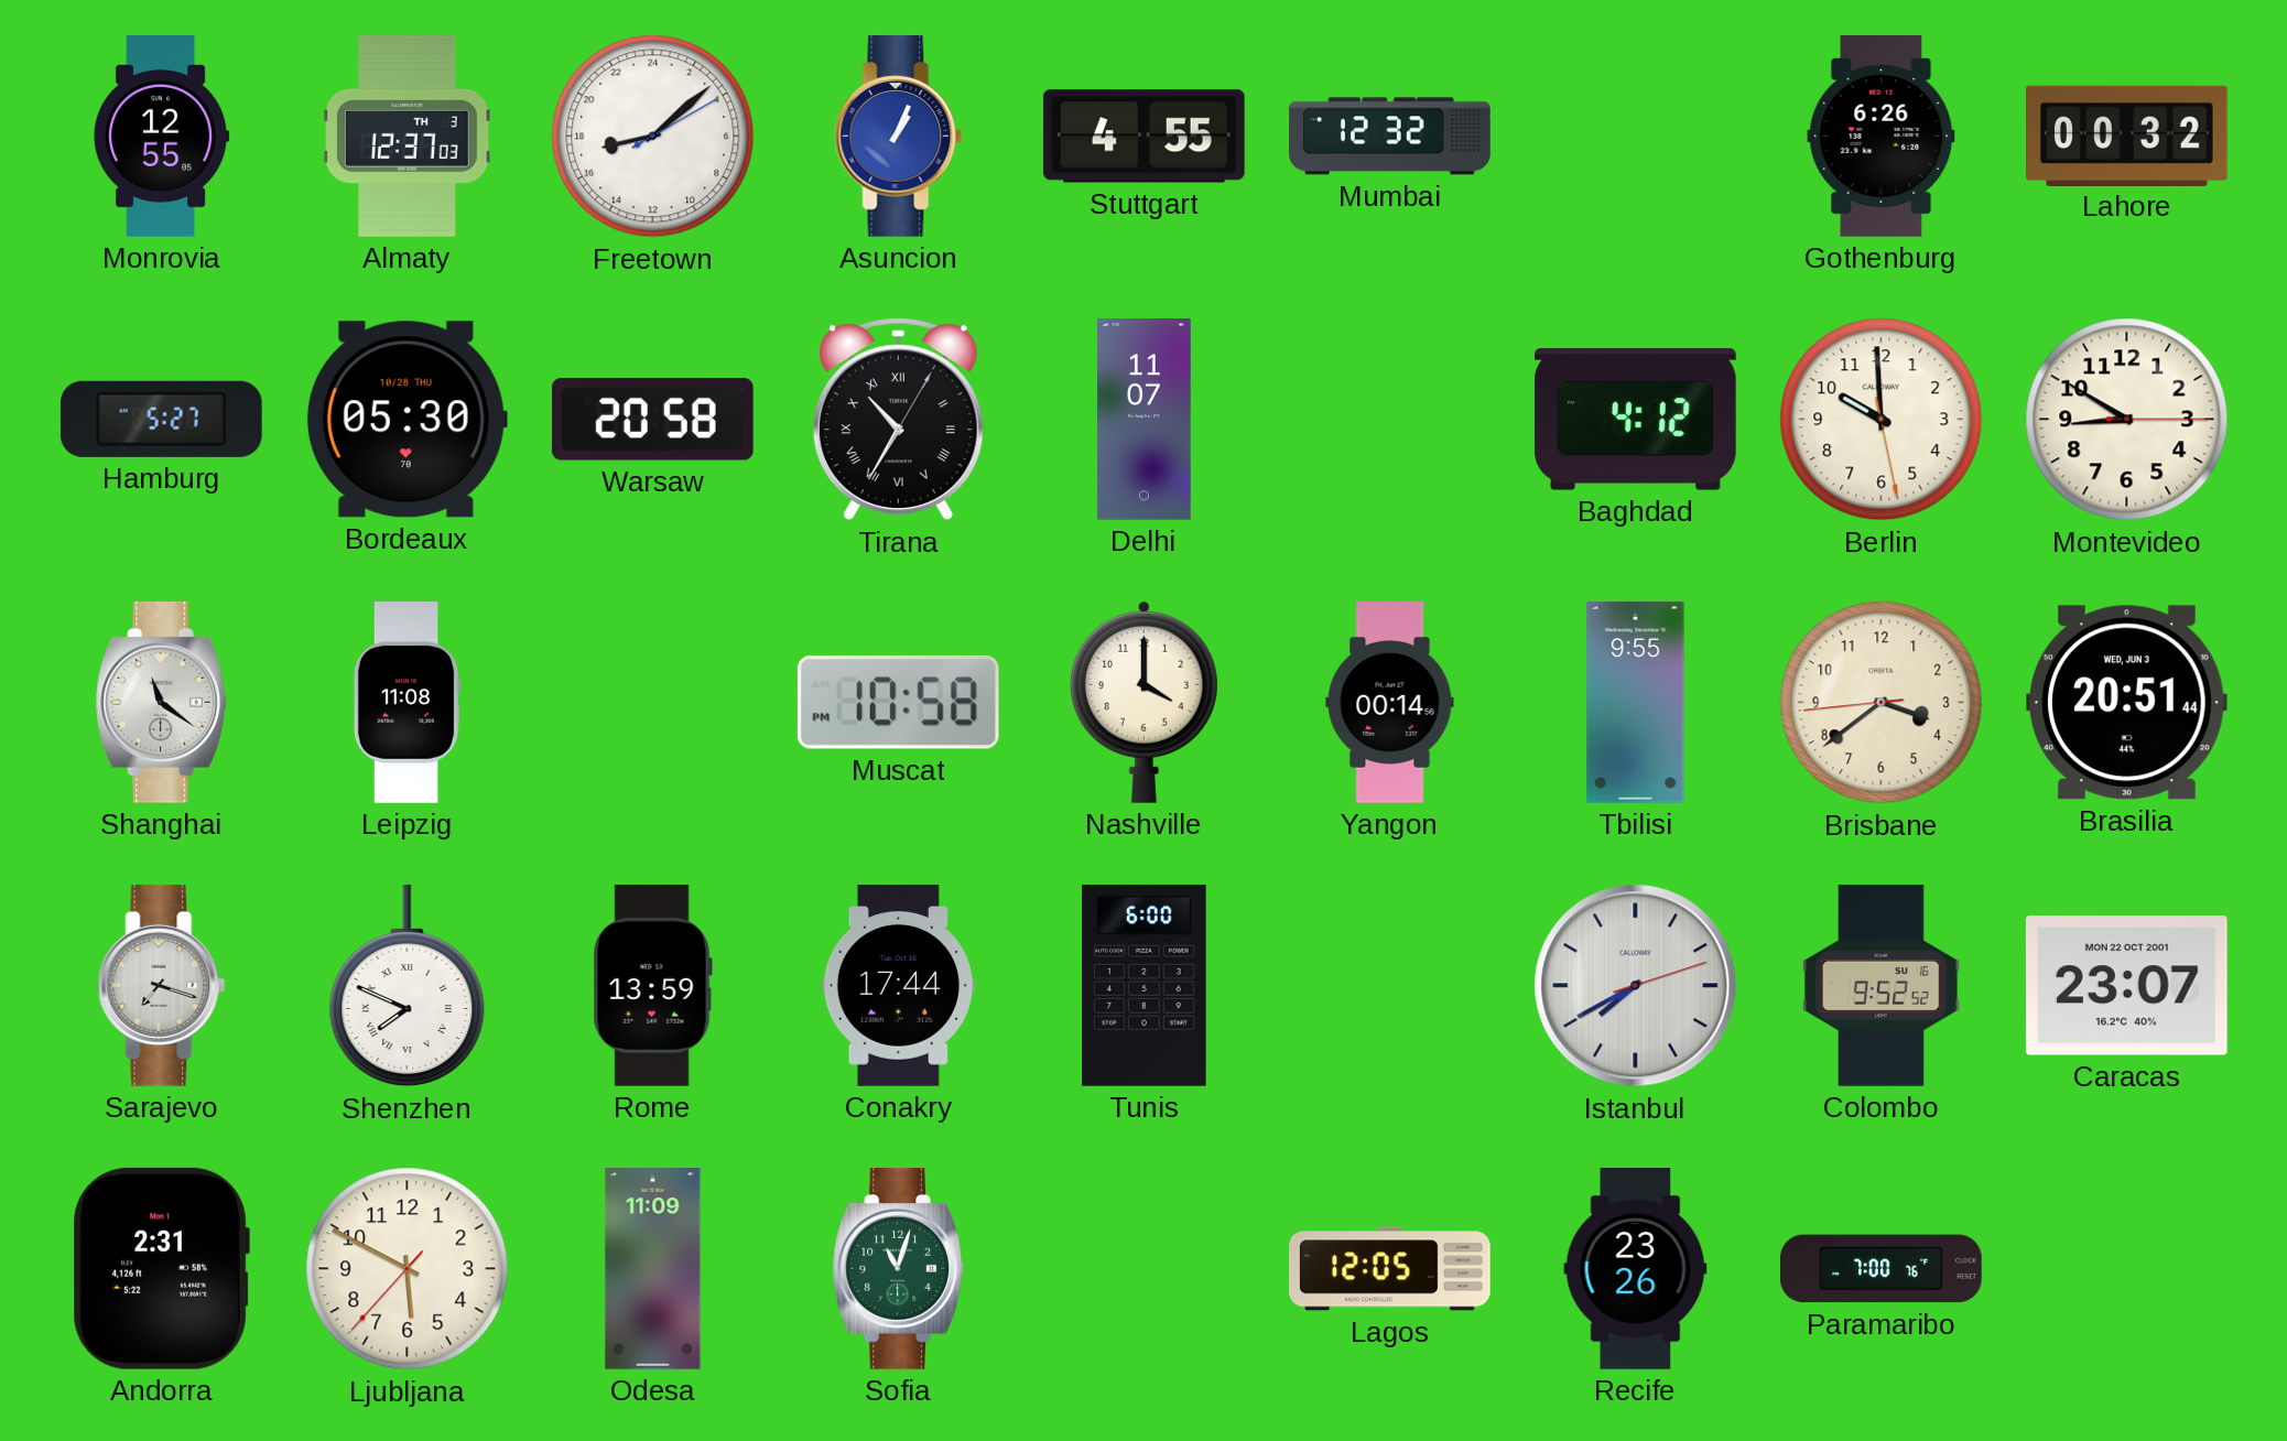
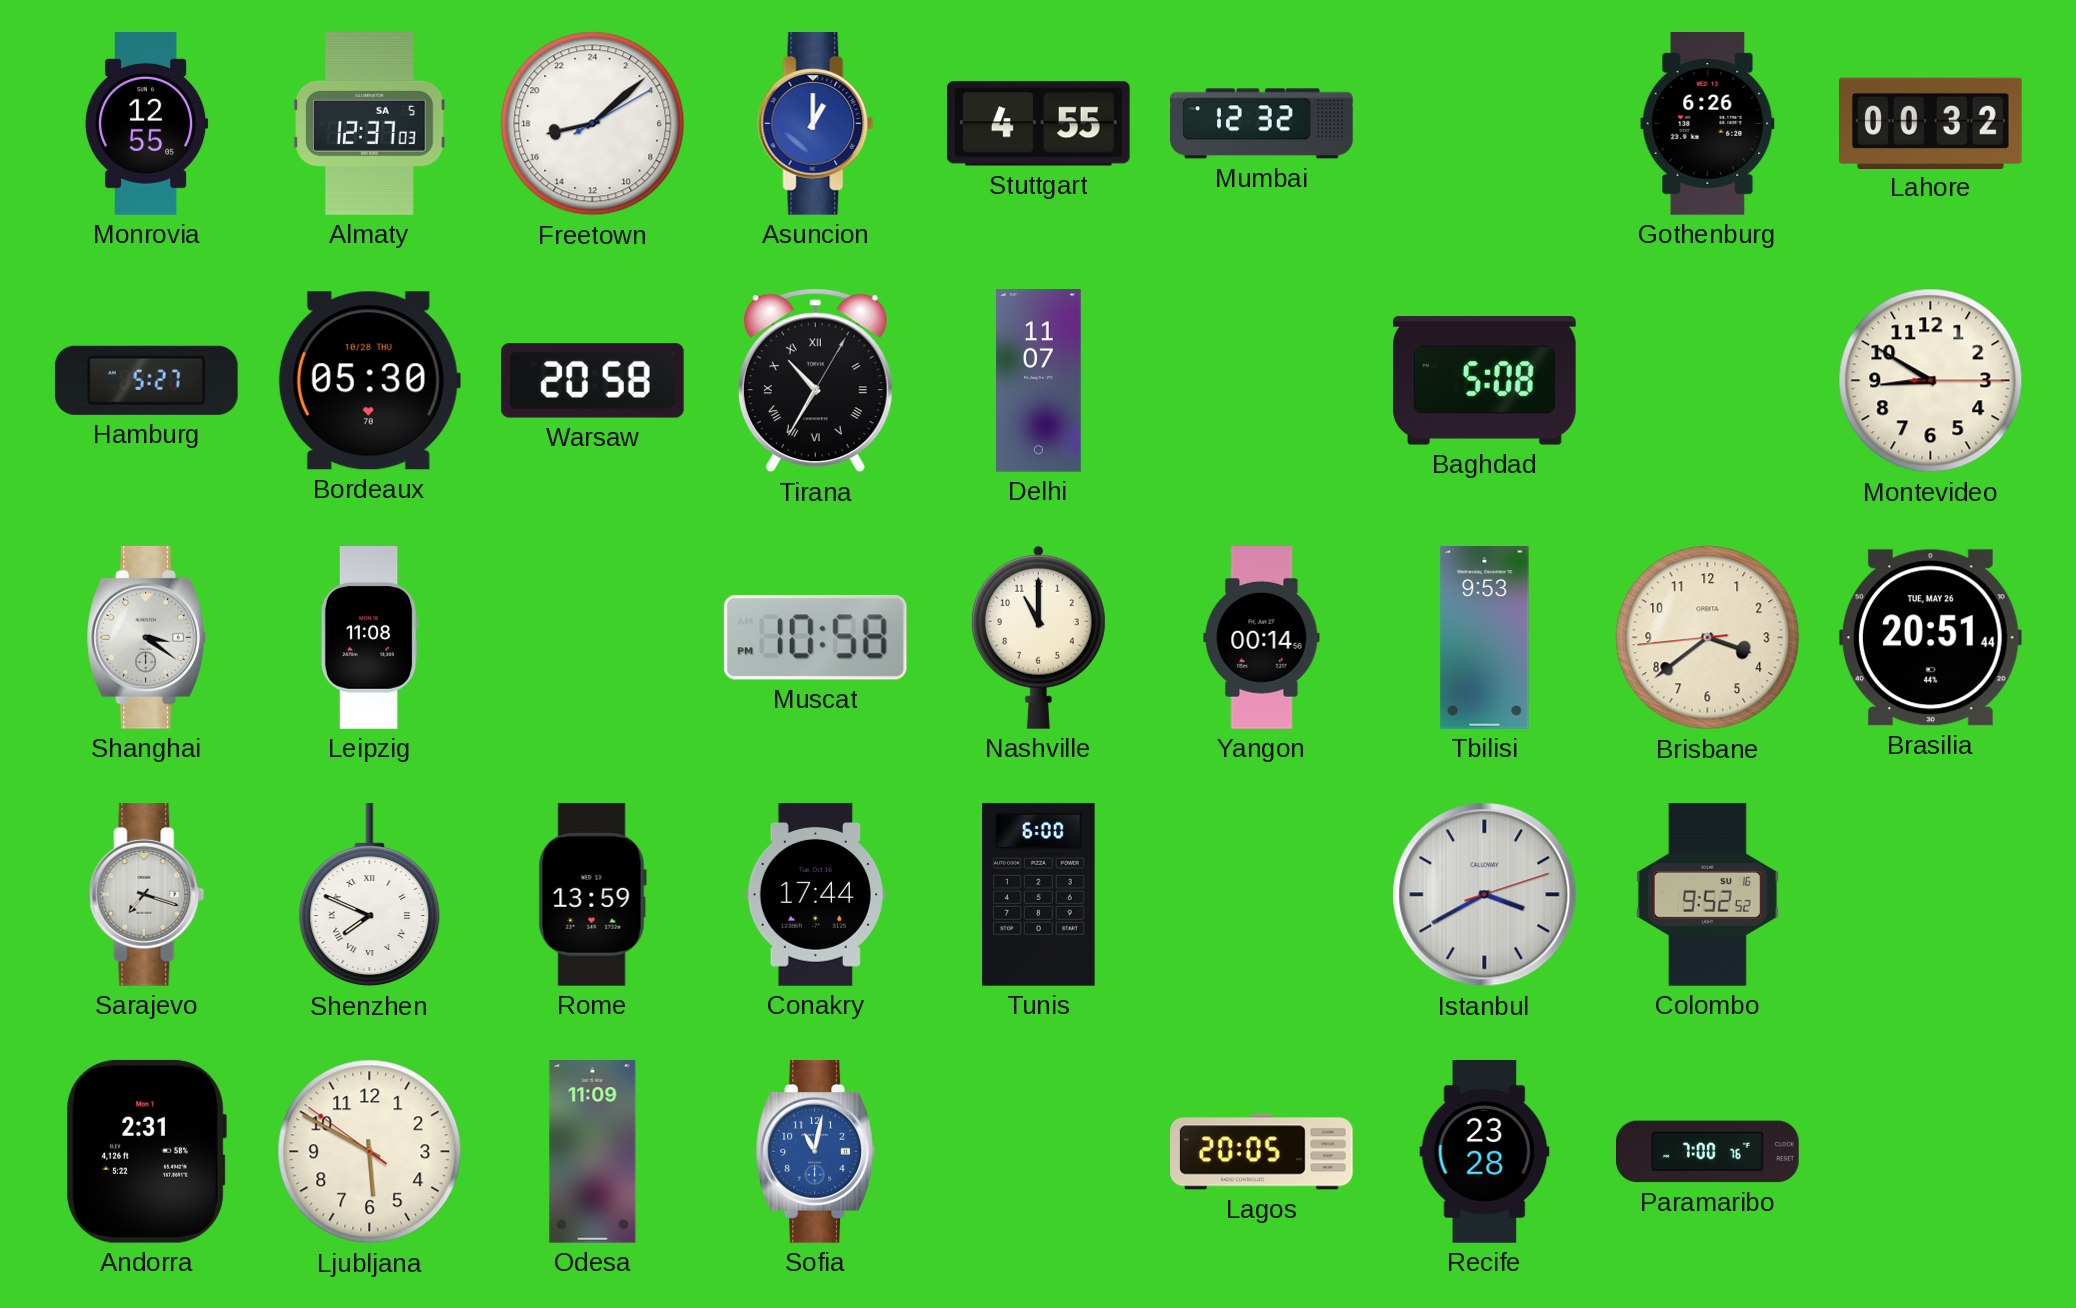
Almaty date: TH 3 -> SA 5
Asuncion: 1:04 -> 1:00
Baghdad: 4:12 -> 5:08
Berlin: 9:59 -> none
Shanghai: 11:21 -> 3:21
Nashville: 4:00 -> 11:00
Tbilisi: 9:55 -> 9:53
Brasilia date: WED, JUN 3 -> TUE, MAY 26
Istanbul: 7:40 -> 3:40
Caracas: 23:07 -> none
Ljubljana: 5:49:37 -> 5:49:51
Sofia: 11:03 -> 11:02
Sofia dial: green -> blue
Lagos: 12:05 -> 20:05
Recife: 23:26 -> 23:28
